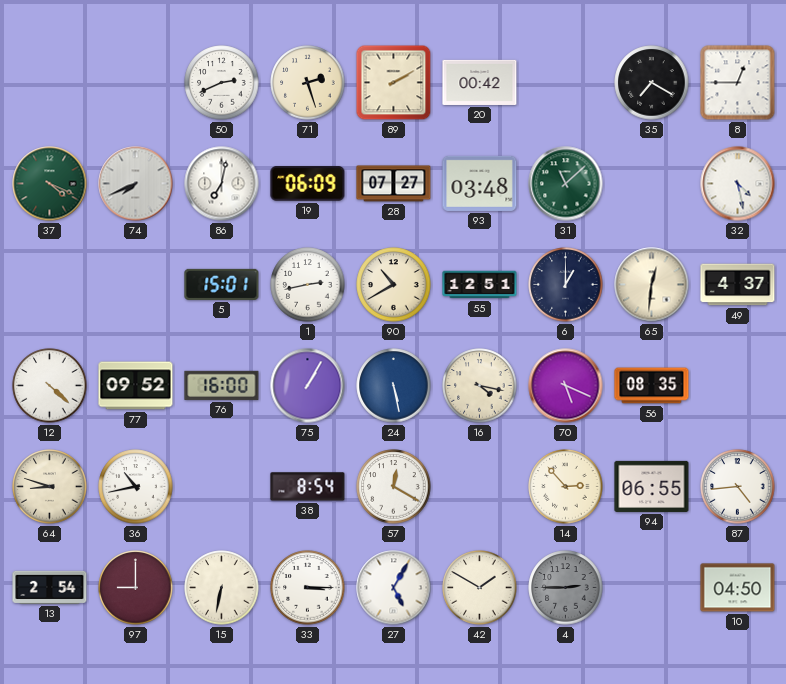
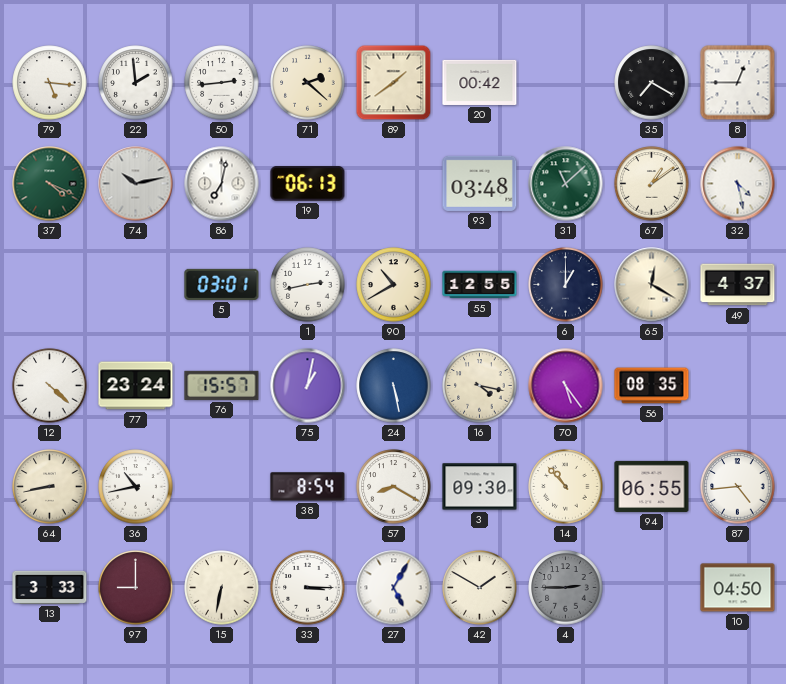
79: none -> 5:16
22: none -> 1:59
50: 2:41 -> 2:44
71: 2:27 -> 2:22
89: 2:10 -> 1:39
74: 7:41 -> 10:13
19: 06:09 -> 06:13
28: 07:27 -> none
67: none -> 1:09
5: 15:01 -> 03:01
55: 12:51 -> 12:55
65: 12:31 -> 12:20
77: 09:52 -> 23:24
76: 16:00 -> 15:57
75: 1:05 -> 1:02
70: 5:19 -> 5:24
64: 8:48 -> 8:43
57: 12:20 -> 8:20
3: none -> 09:30
14: 2:53 -> 10:53
13: 2:54 -> 3:33
